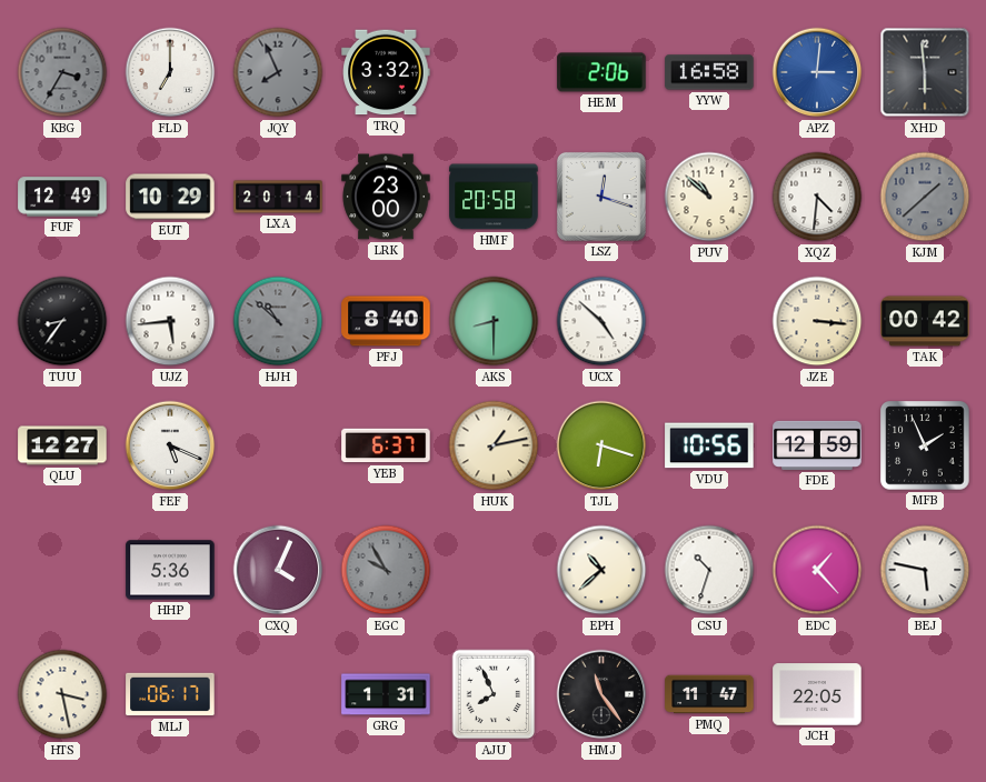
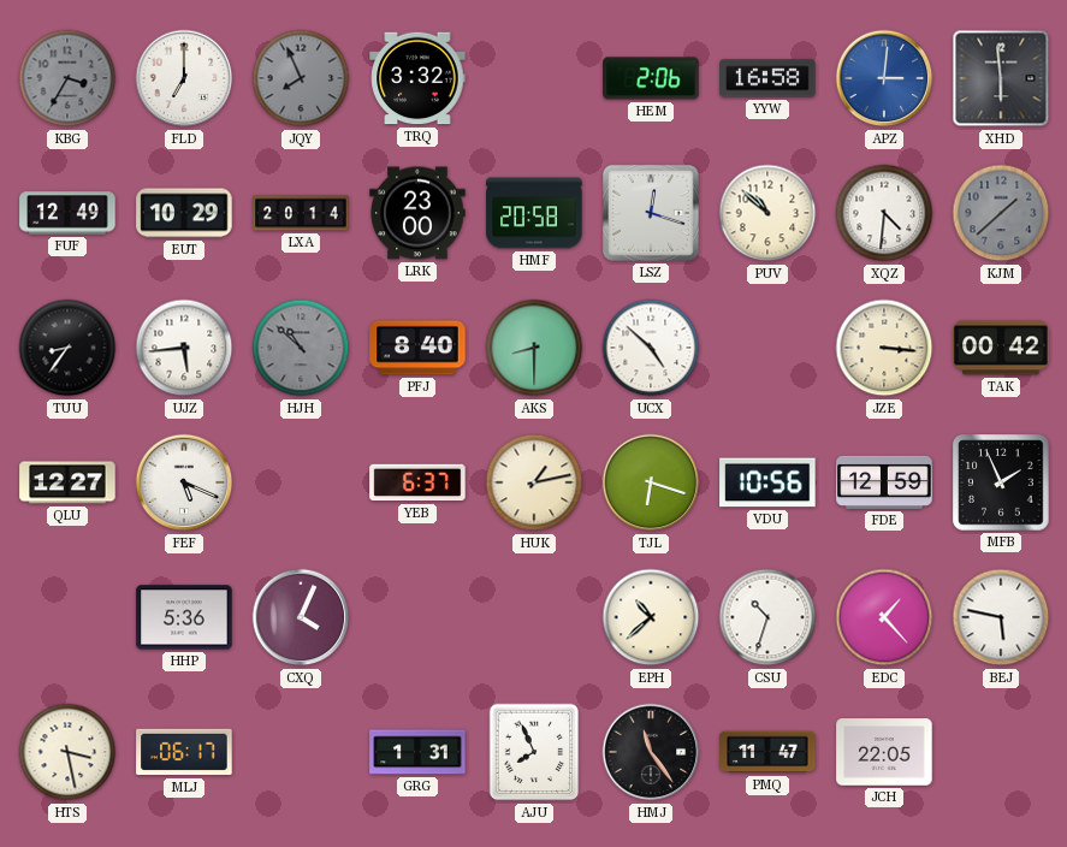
EGC: 9:55 -> none
